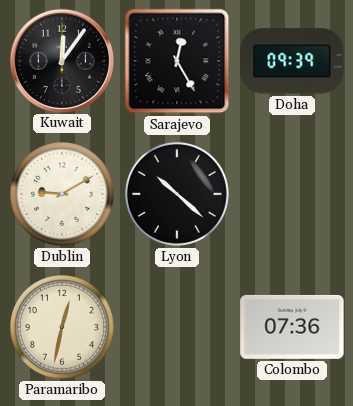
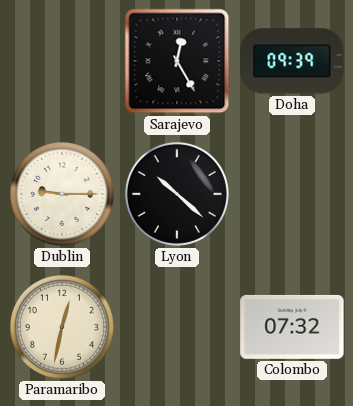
Kuwait: 12:06 -> none
Dublin: 9:10 -> 9:15
Colombo: 07:36 -> 07:32
